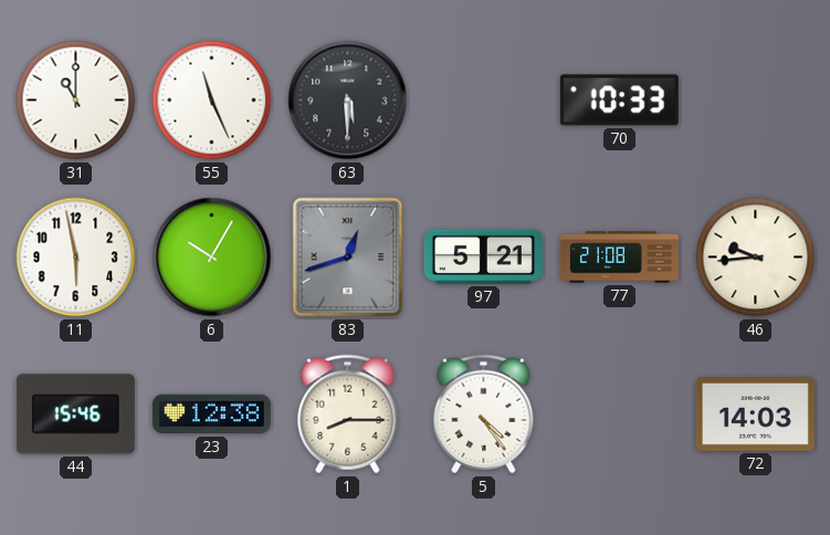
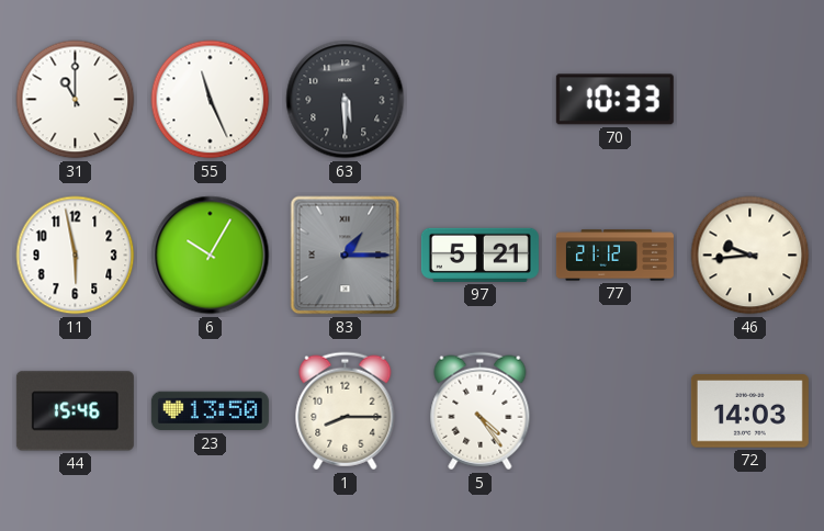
83: 12:42 -> 1:15
77: 21:08 -> 21:12
23: 12:38 -> 13:50
